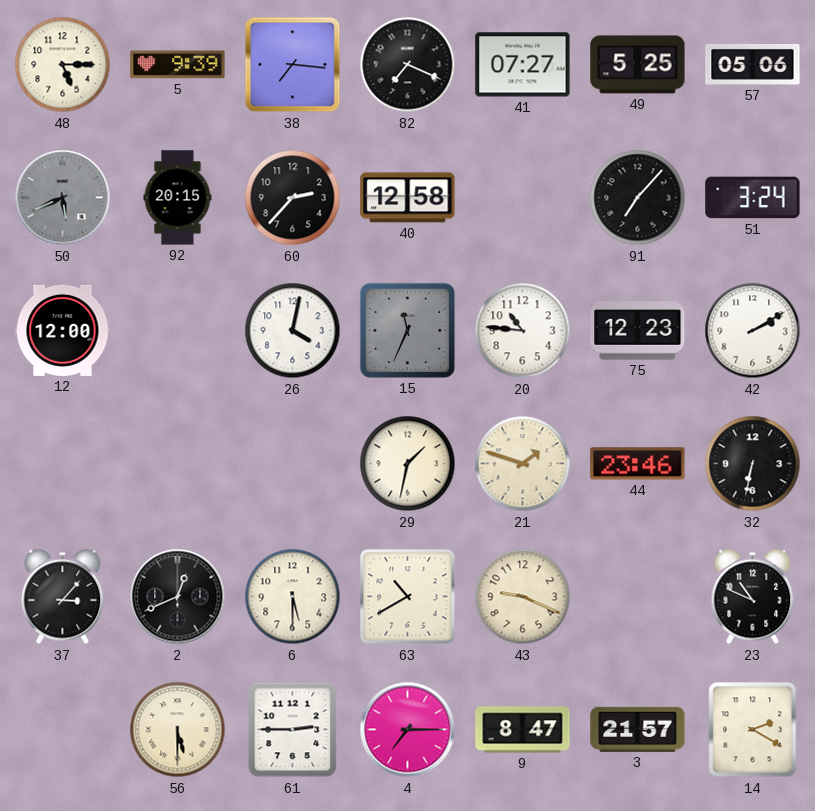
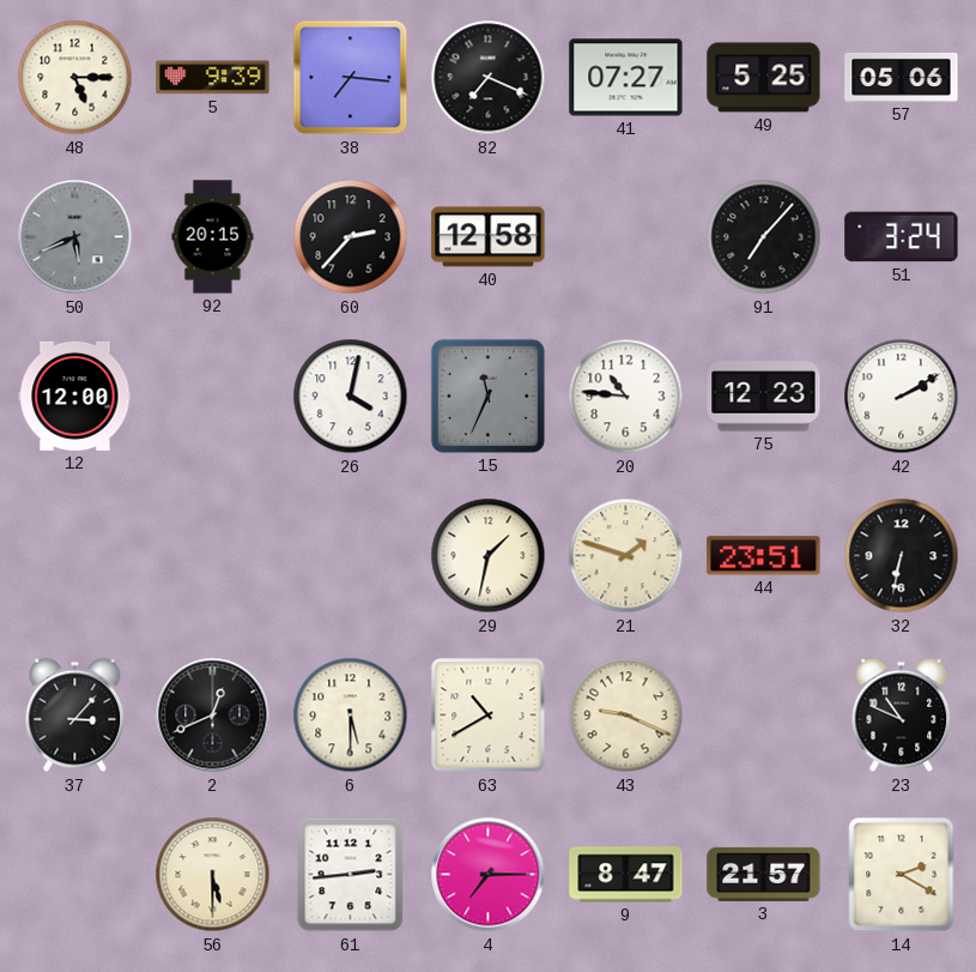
44: 23:46 -> 23:51
61: 2:45 -> 2:44
